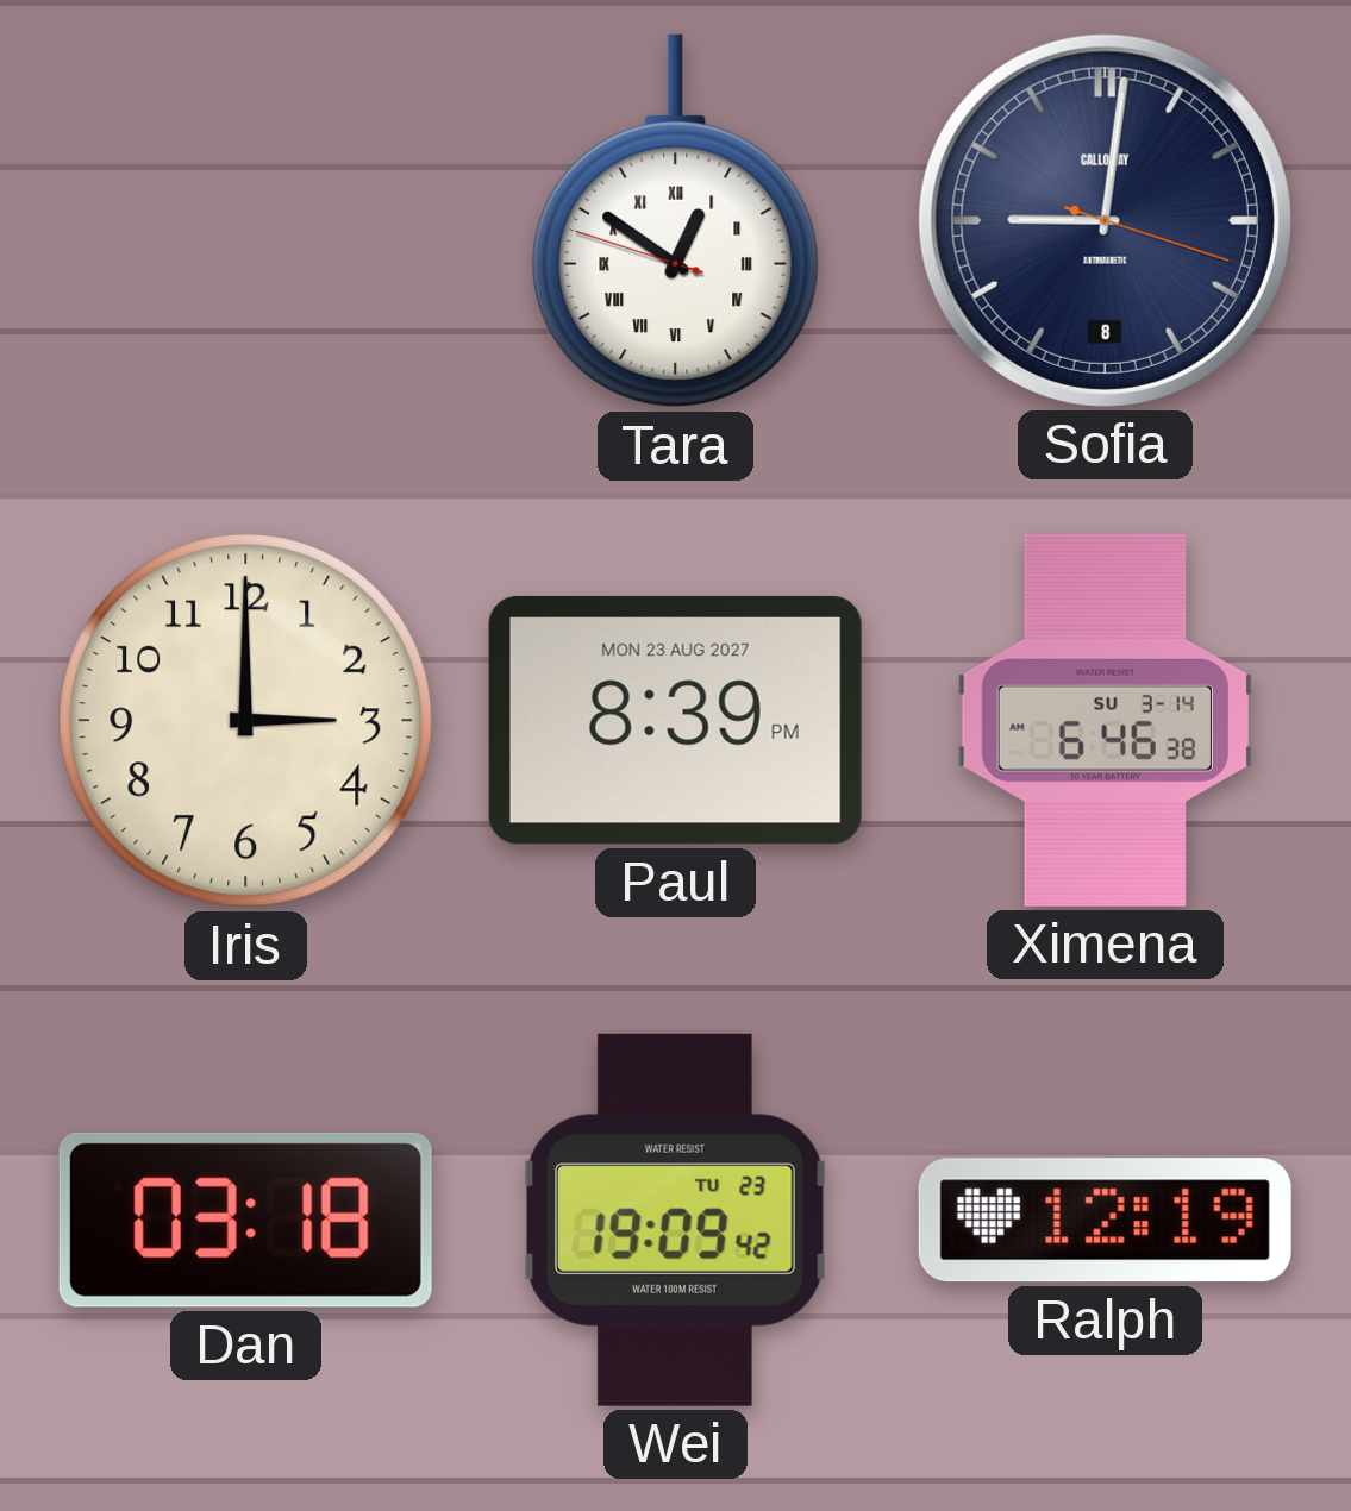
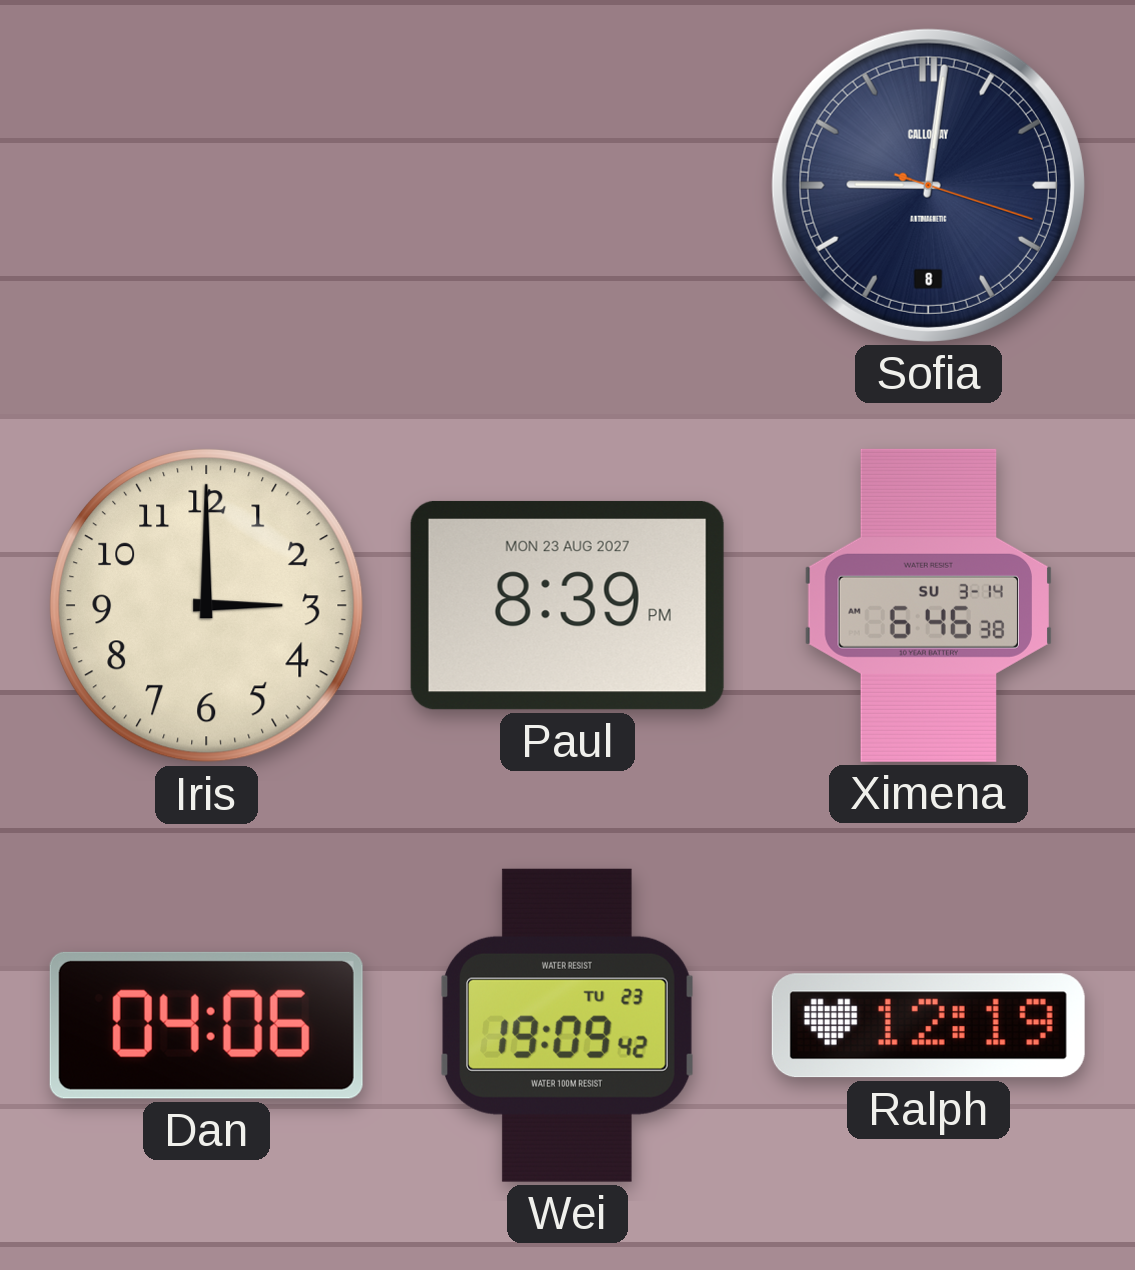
Tara: 12:50 -> none
Dan: 03:18 -> 04:06
